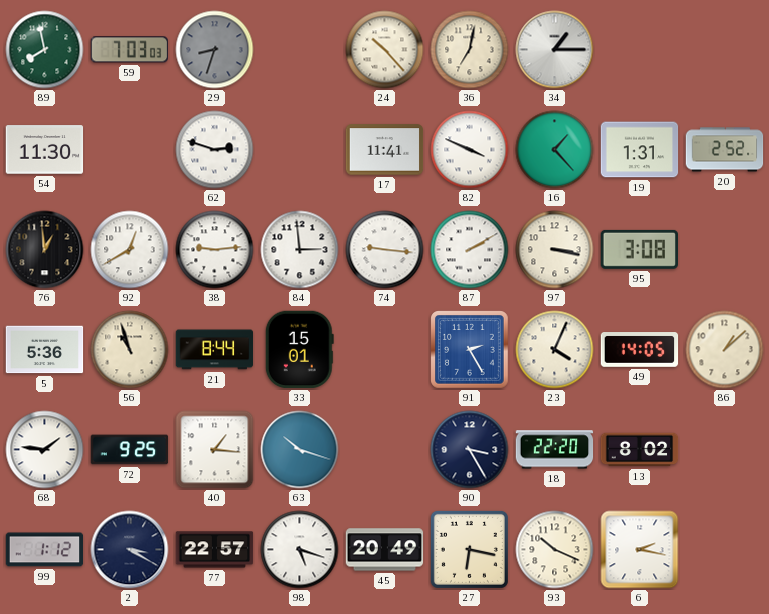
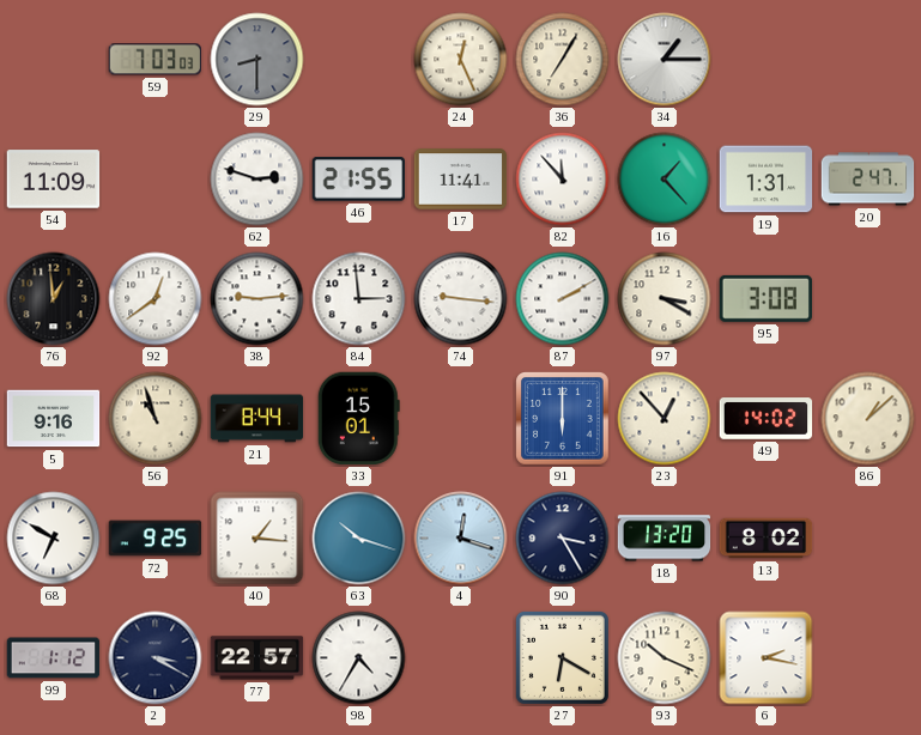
89: 7:58 -> none
29: 8:33 -> 8:30
24: 10:23 -> 12:26
36: 7:02 -> 7:05
54: 11:30 -> 11:09
46: none -> 21:55
82: 3:49 -> 11:53
20: 2:52 -> 2:47
92: 12:40 -> 12:39
97: 3:17 -> 3:20
5: 5:36 -> 9:16
91: 2:25 -> 6:00
23: 4:04 -> 12:53
49: 14:05 -> 14:02
68: 1:46 -> 6:50
4: none -> 12:18
18: 22:20 -> 13:20
98: 5:18 -> 4:35
45: 20:49 -> none
27: 6:17 -> 6:20
